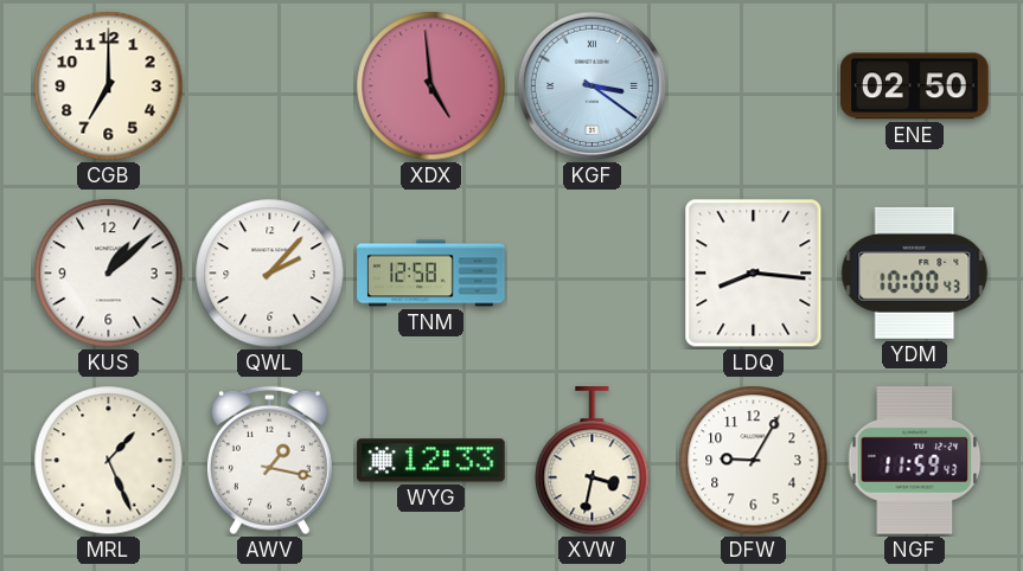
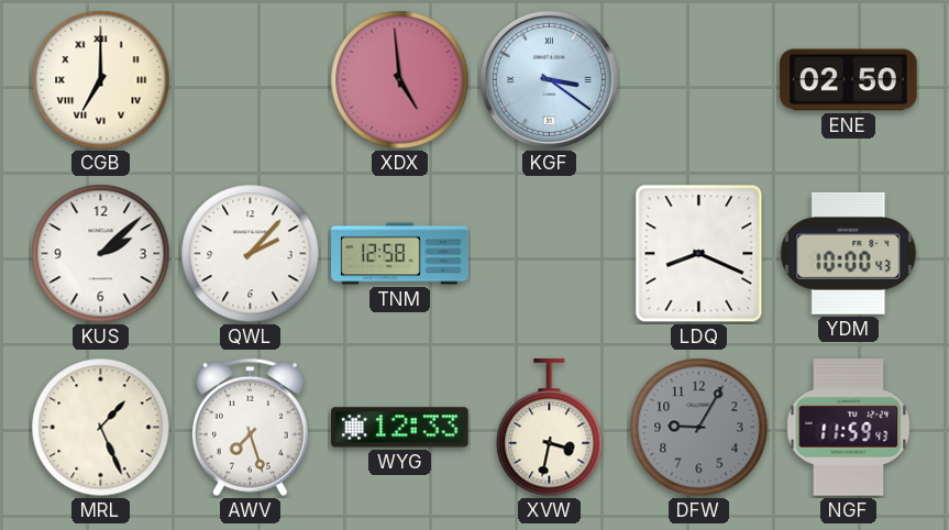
CGB numerals: Arabic -> Roman
KUS: 1:08 -> 2:08
LDQ: 8:16 -> 8:19
AWV: 1:17 -> 7:27
DFW dial: white -> grey
